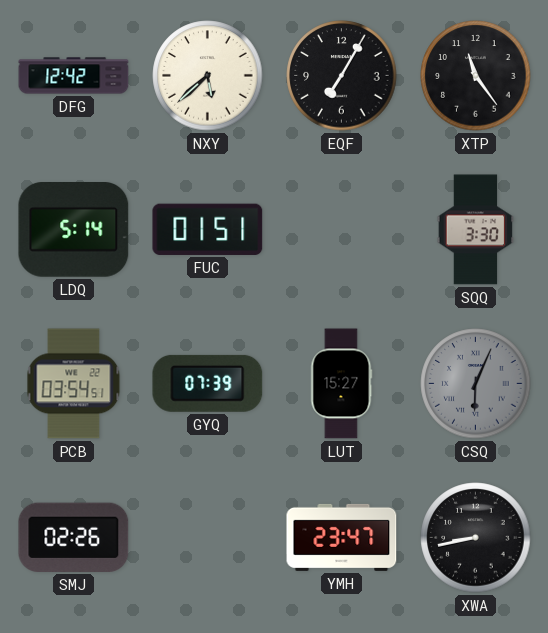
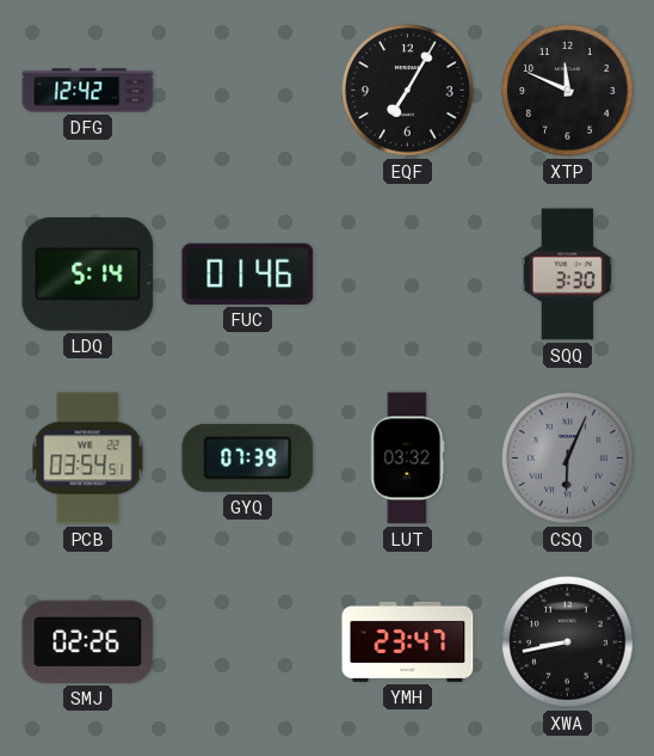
NXY: 5:38 -> none
XTP: 11:24 -> 11:49
FUC: 01:51 -> 01:46
LUT: 15:27 -> 03:32
